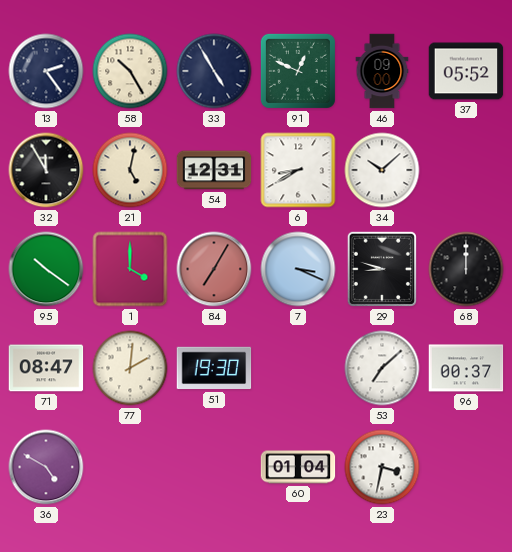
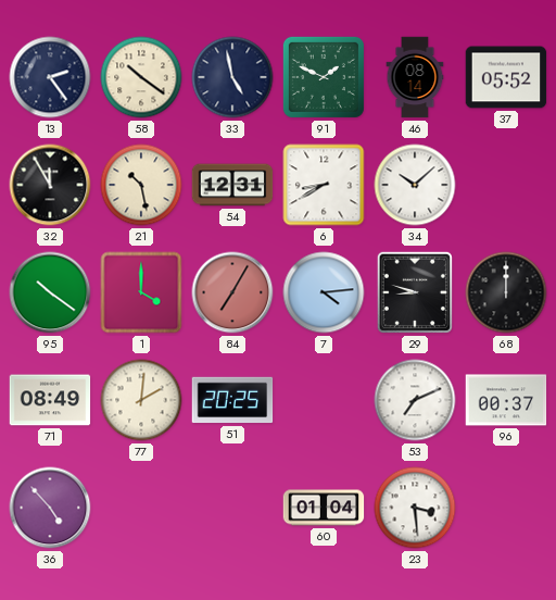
58: 10:25 -> 10:21
33: 4:55 -> 4:58
91: 12:49 -> 1:49
46: 09:00 -> 08:14
21: 5:02 -> 10:28
7: 3:19 -> 4:14
71: 08:47 -> 08:49
51: 19:30 -> 20:25
53: 7:08 -> 7:11
36: 4:50 -> 4:53
23: 3:32 -> 3:29
